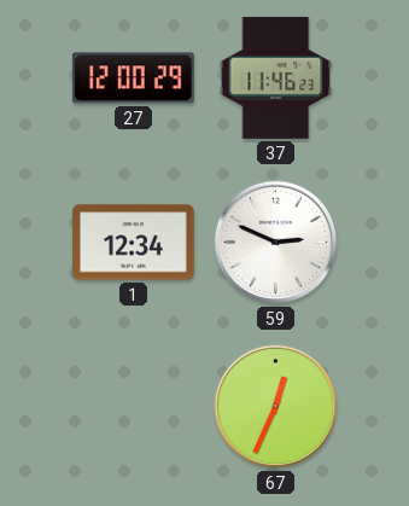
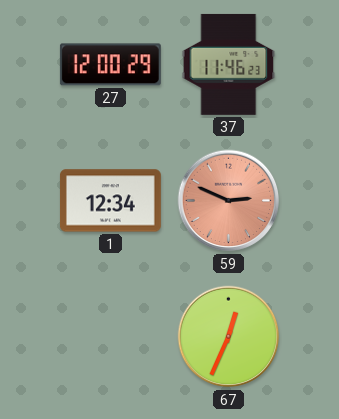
59 dial: white -> salmon
